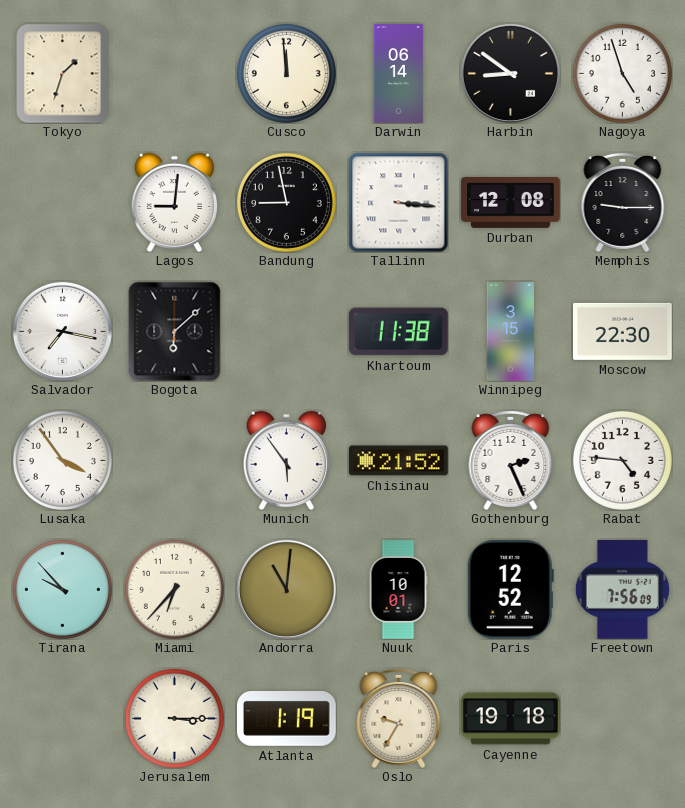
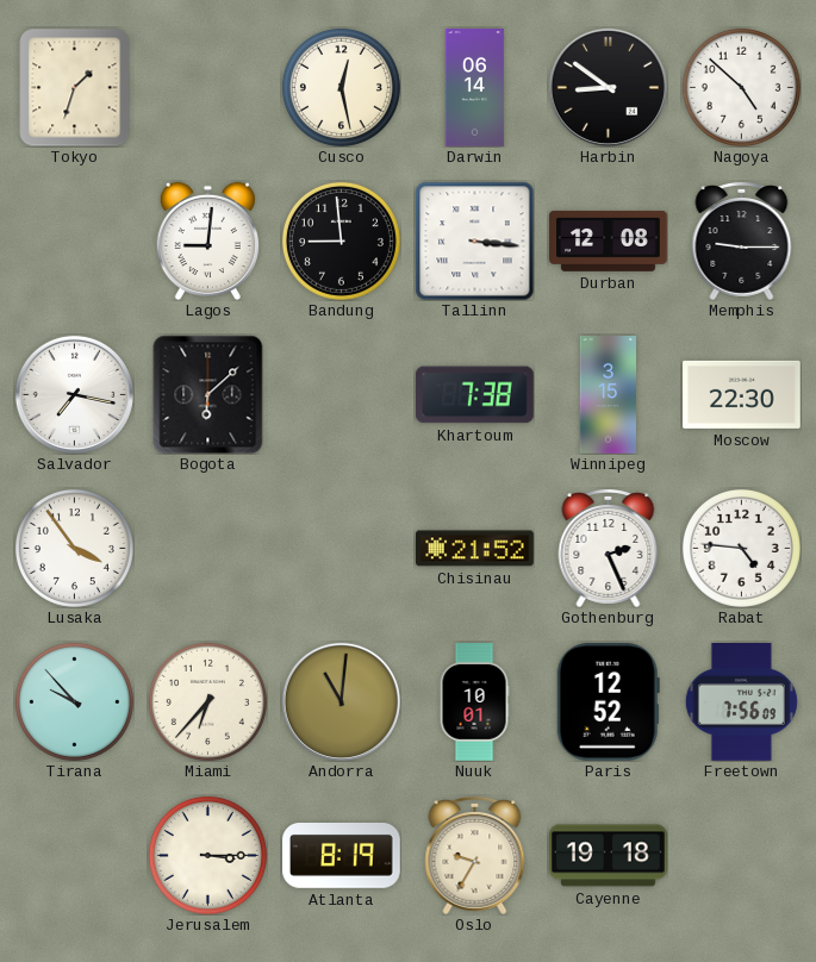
Cusco: 11:59 -> 12:28
Nagoya: 4:57 -> 4:52
Bandung: 8:58 -> 8:59
Khartoum: 11:38 -> 7:38
Munich: 5:54 -> none
Atlanta: 1:19 -> 8:19
